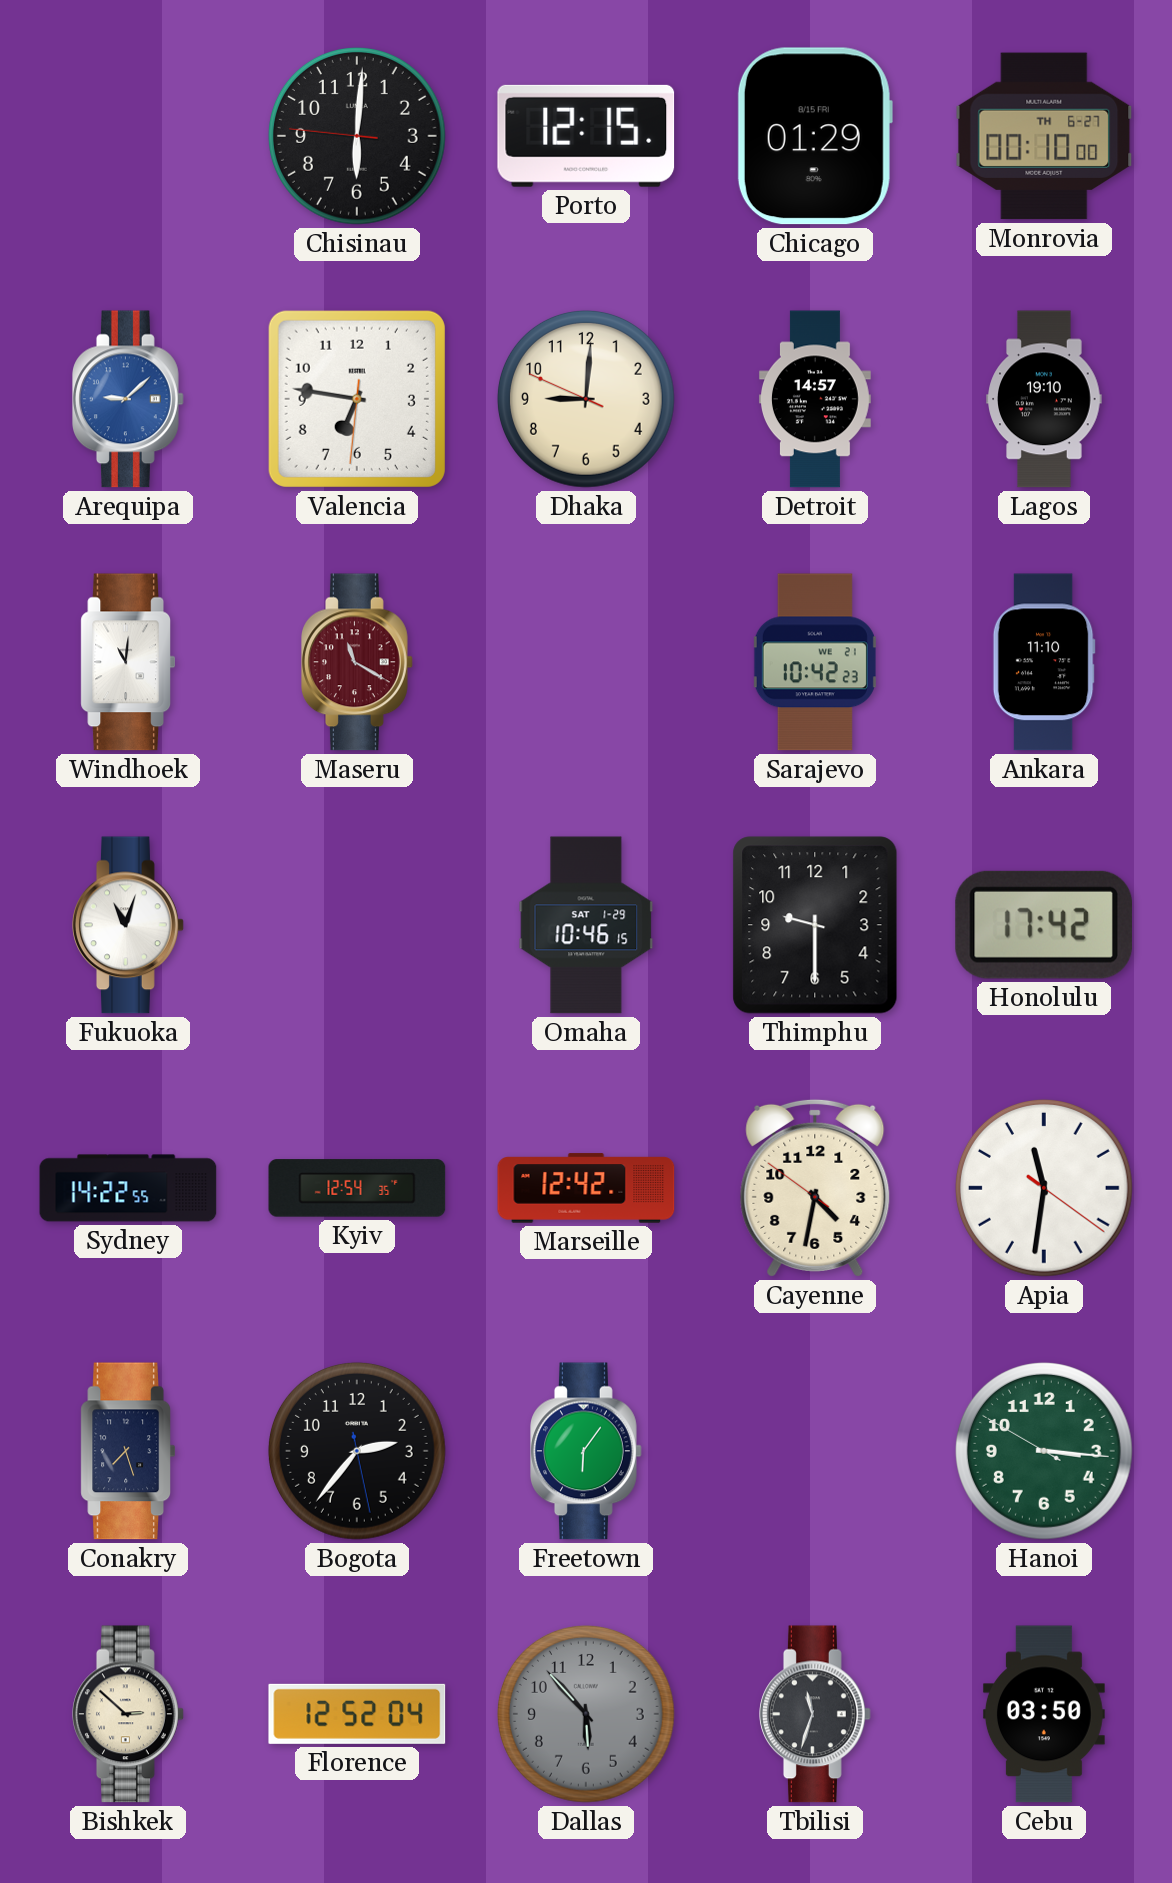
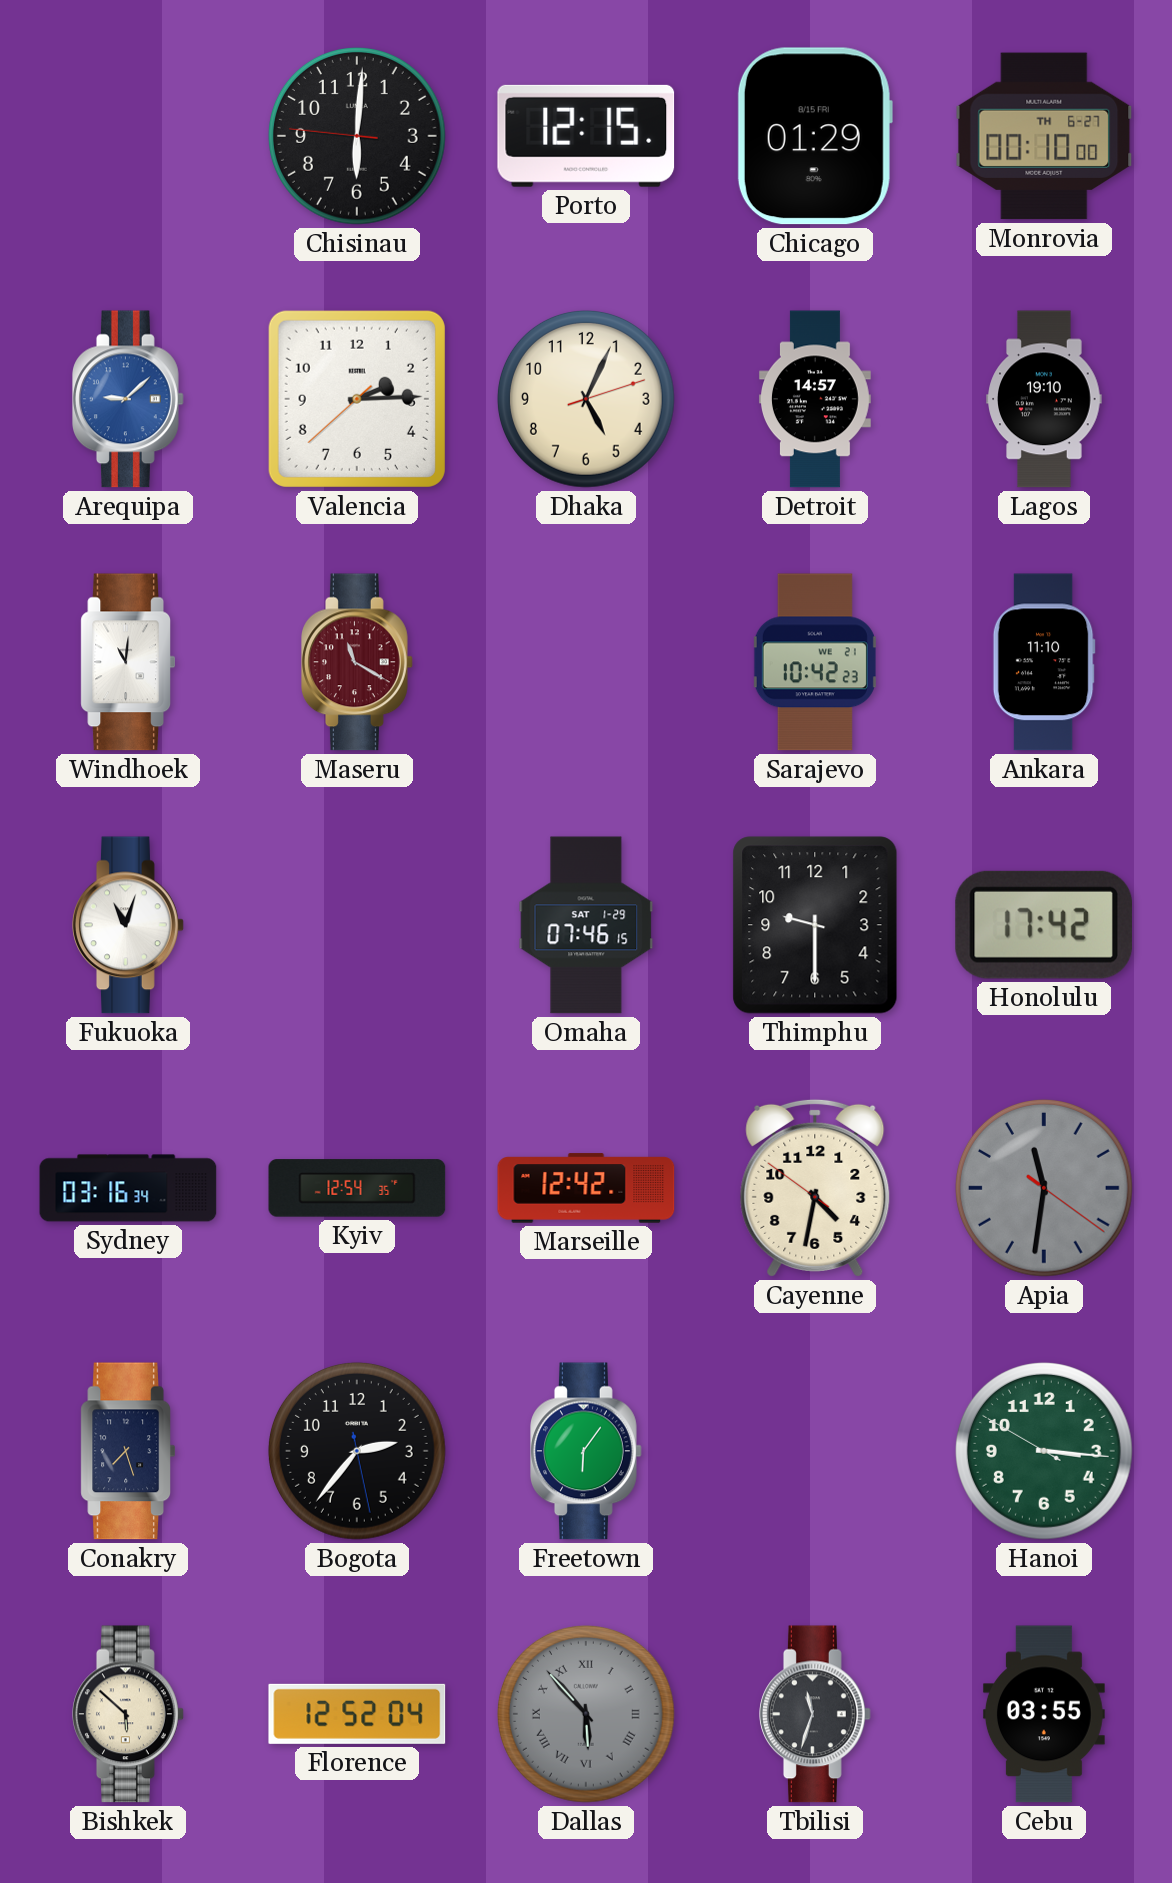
Valencia: 6:46 -> 2:14
Dhaka: 9:00 -> 5:04
Omaha: 10:46 -> 07:46
Sydney: 14:22 -> 03:16
Apia dial: white -> grey
Bishkek: 2:52 -> 5:52
Dallas numerals: Arabic -> Roman
Cebu: 03:50 -> 03:55
